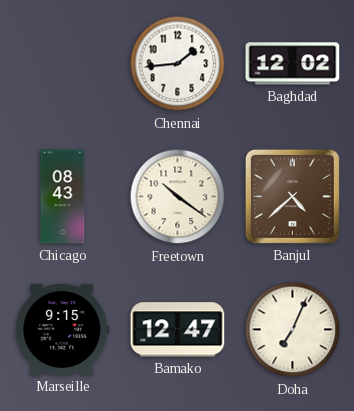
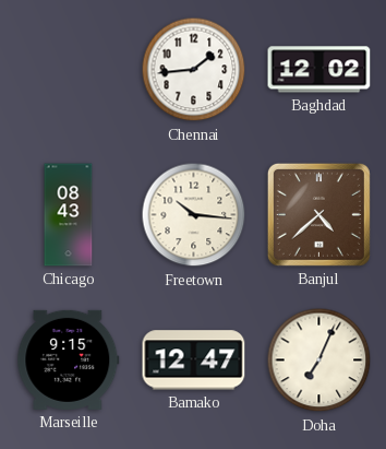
Freetown: 10:21 -> 10:16
